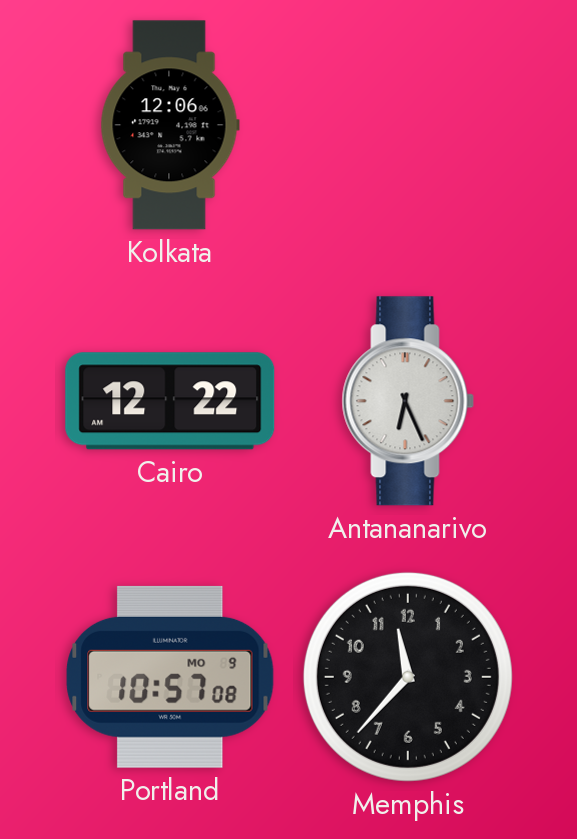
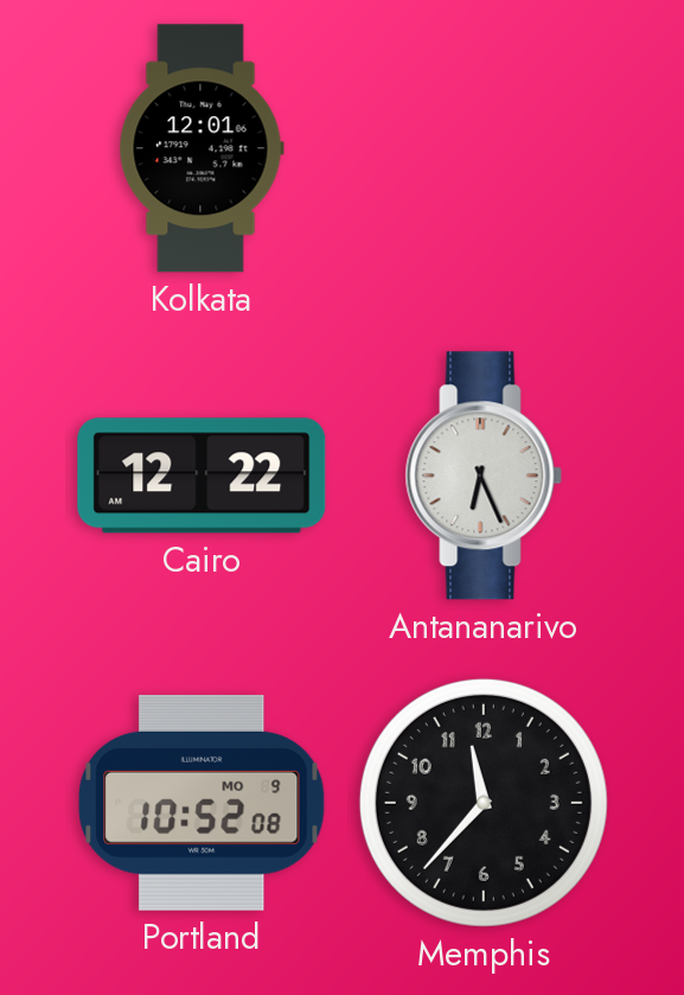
Kolkata: 12:06 -> 12:01
Portland: 10:57 -> 10:52
